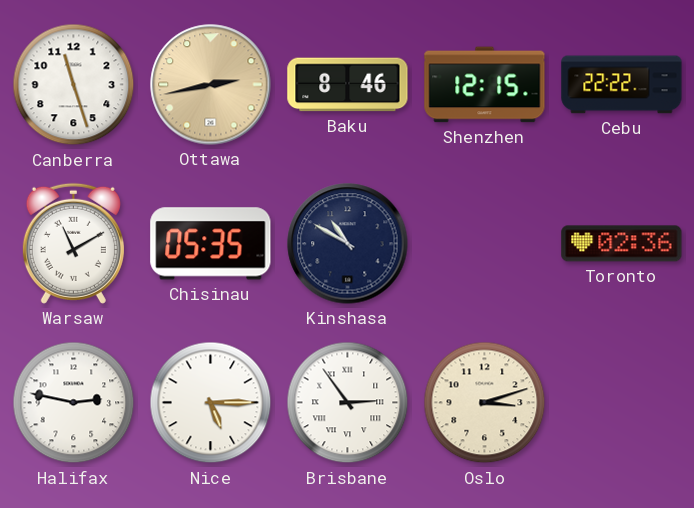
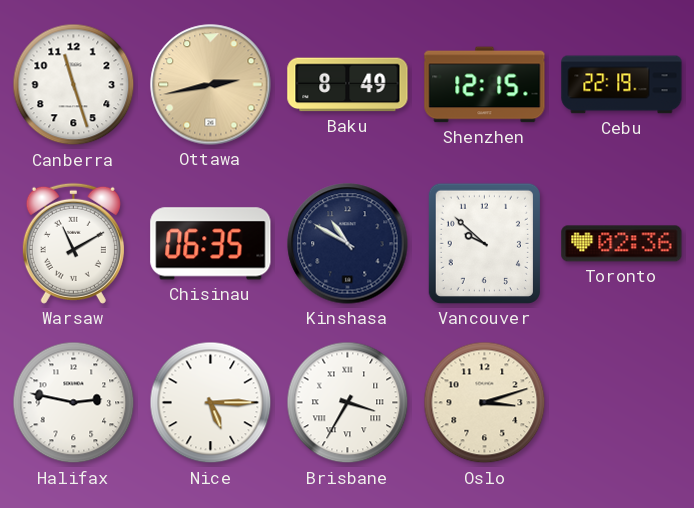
Baku: 8:46 -> 8:49
Cebu: 22:22 -> 22:19
Chisinau: 05:35 -> 06:35
Vancouver: none -> 9:52
Brisbane: 2:54 -> 3:35
